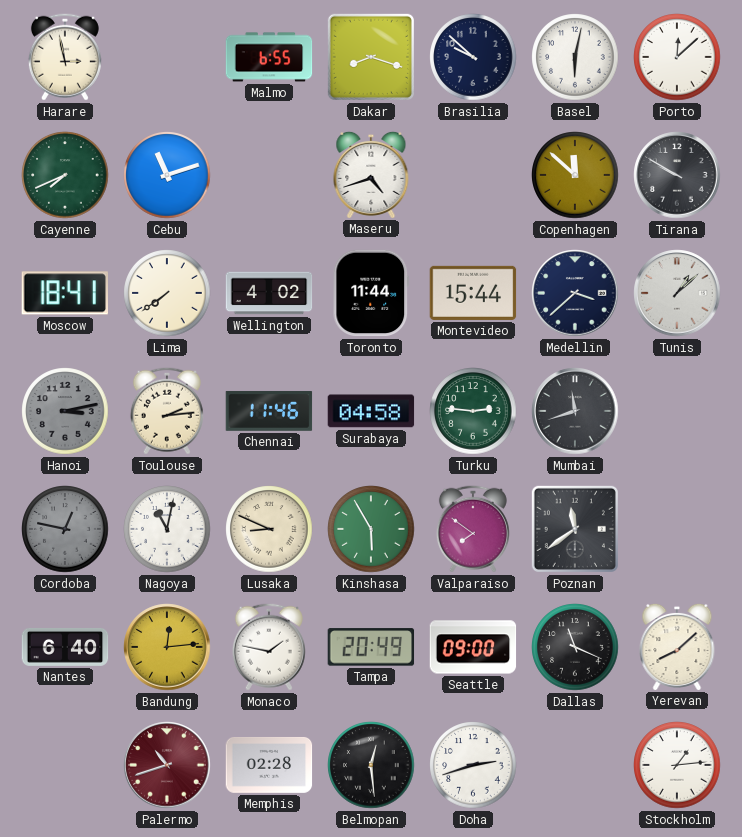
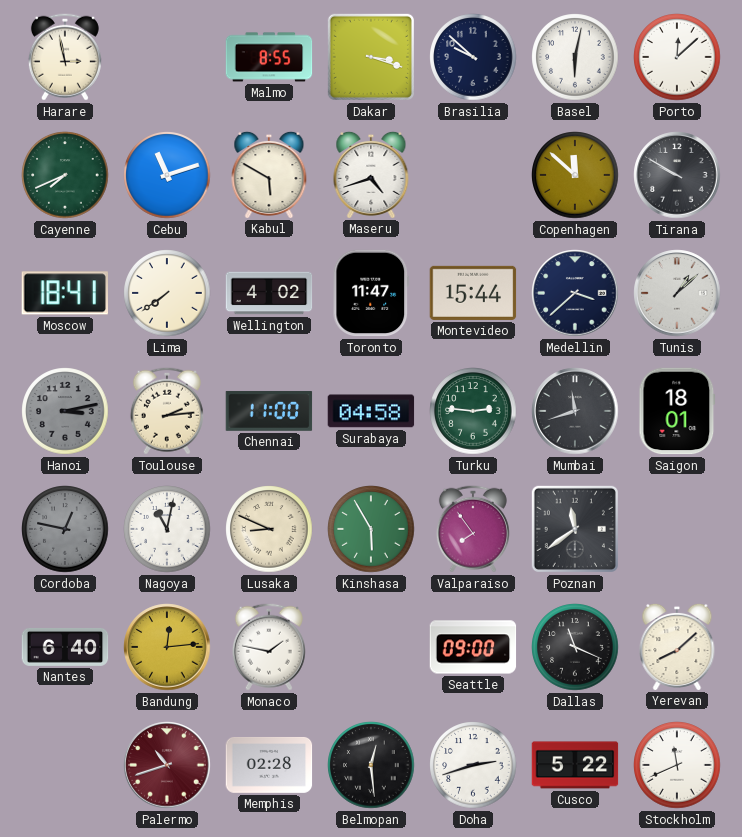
Malmo: 6:55 -> 8:55
Dakar: 8:18 -> 3:18
Kabul: none -> 5:50
Toronto: 11:44 -> 11:47
Chennai: 11:46 -> 11:00
Saigon: none -> 18:01
Valparaiso: 7:51 -> 7:54
Tampa: 20:49 -> none
Cusco: none -> 5:22
Stockholm: 1:14 -> 11:41
